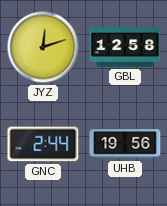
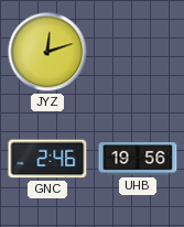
GBL: 12:58 -> none
GNC: 2:44 -> 2:46
